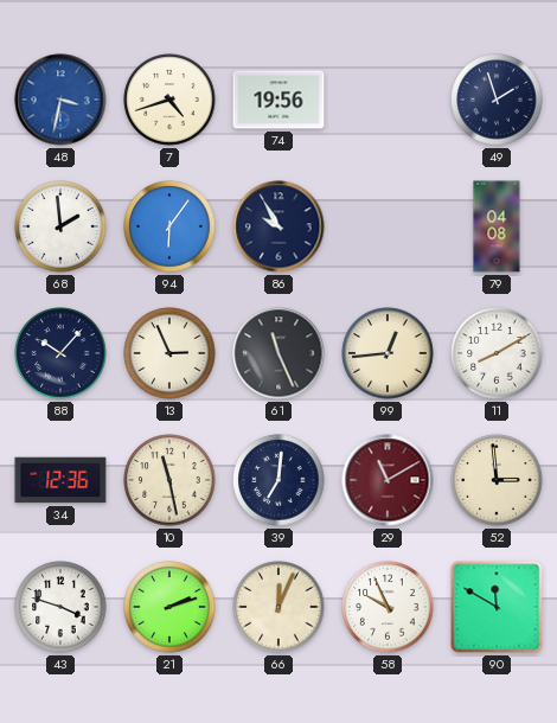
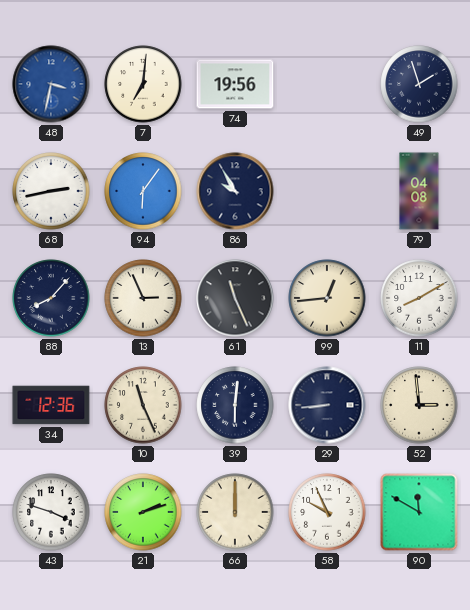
7: 4:42 -> 7:01
68: 1:59 -> 2:43
88: 10:07 -> 8:07
10: 11:28 -> 11:26
39: 7:01 -> 6:01
29: 11:10 -> 8:44
29 dial: burgundy -> navy
66: 12:04 -> 12:00
